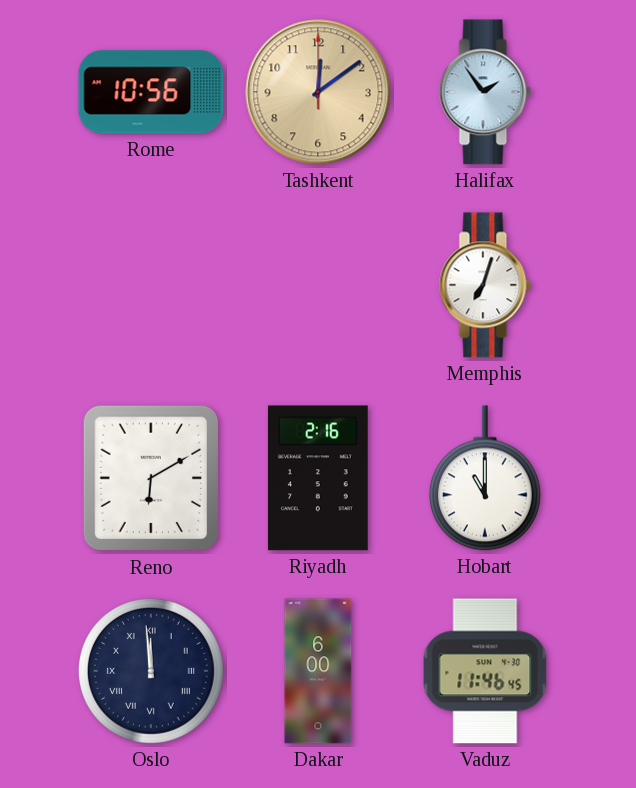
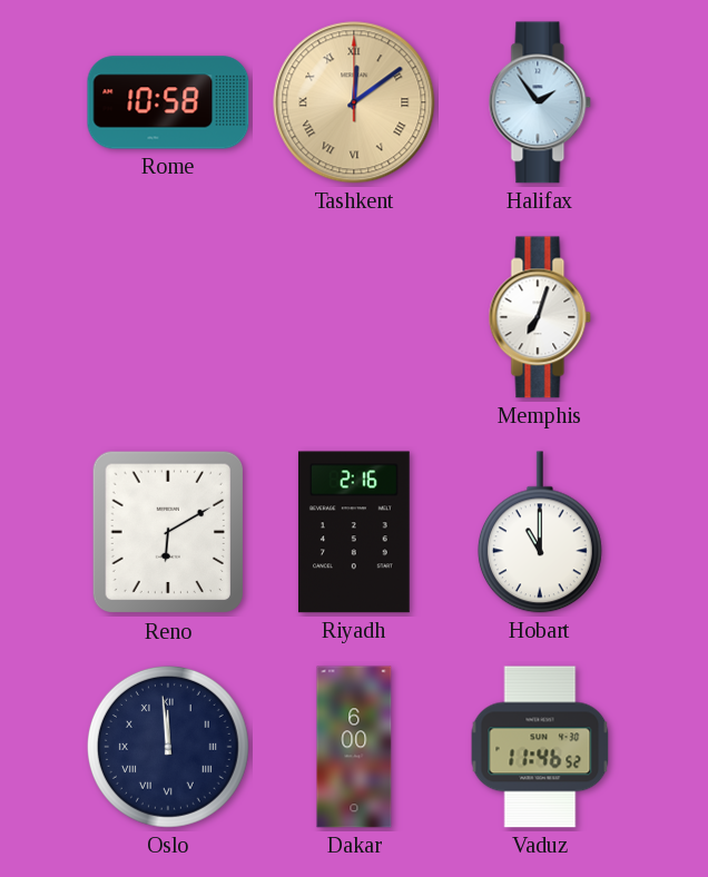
Rome: 10:56 -> 10:58
Tashkent numerals: Arabic -> Roman
Vaduz: 11:46:45 -> 11:46:52
